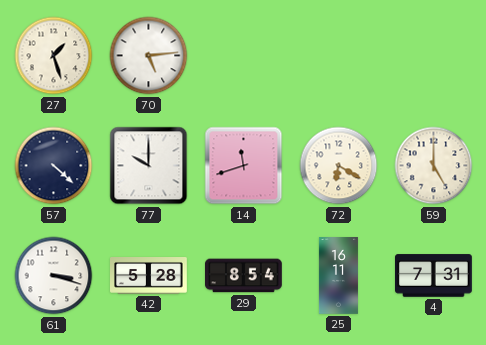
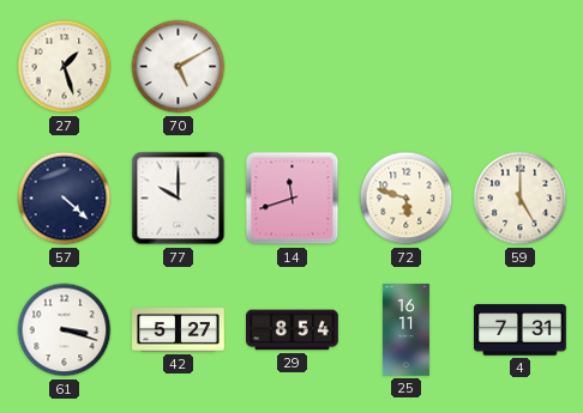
70: 5:14 -> 5:10
72: 6:20 -> 5:48
42: 5:28 -> 5:27
